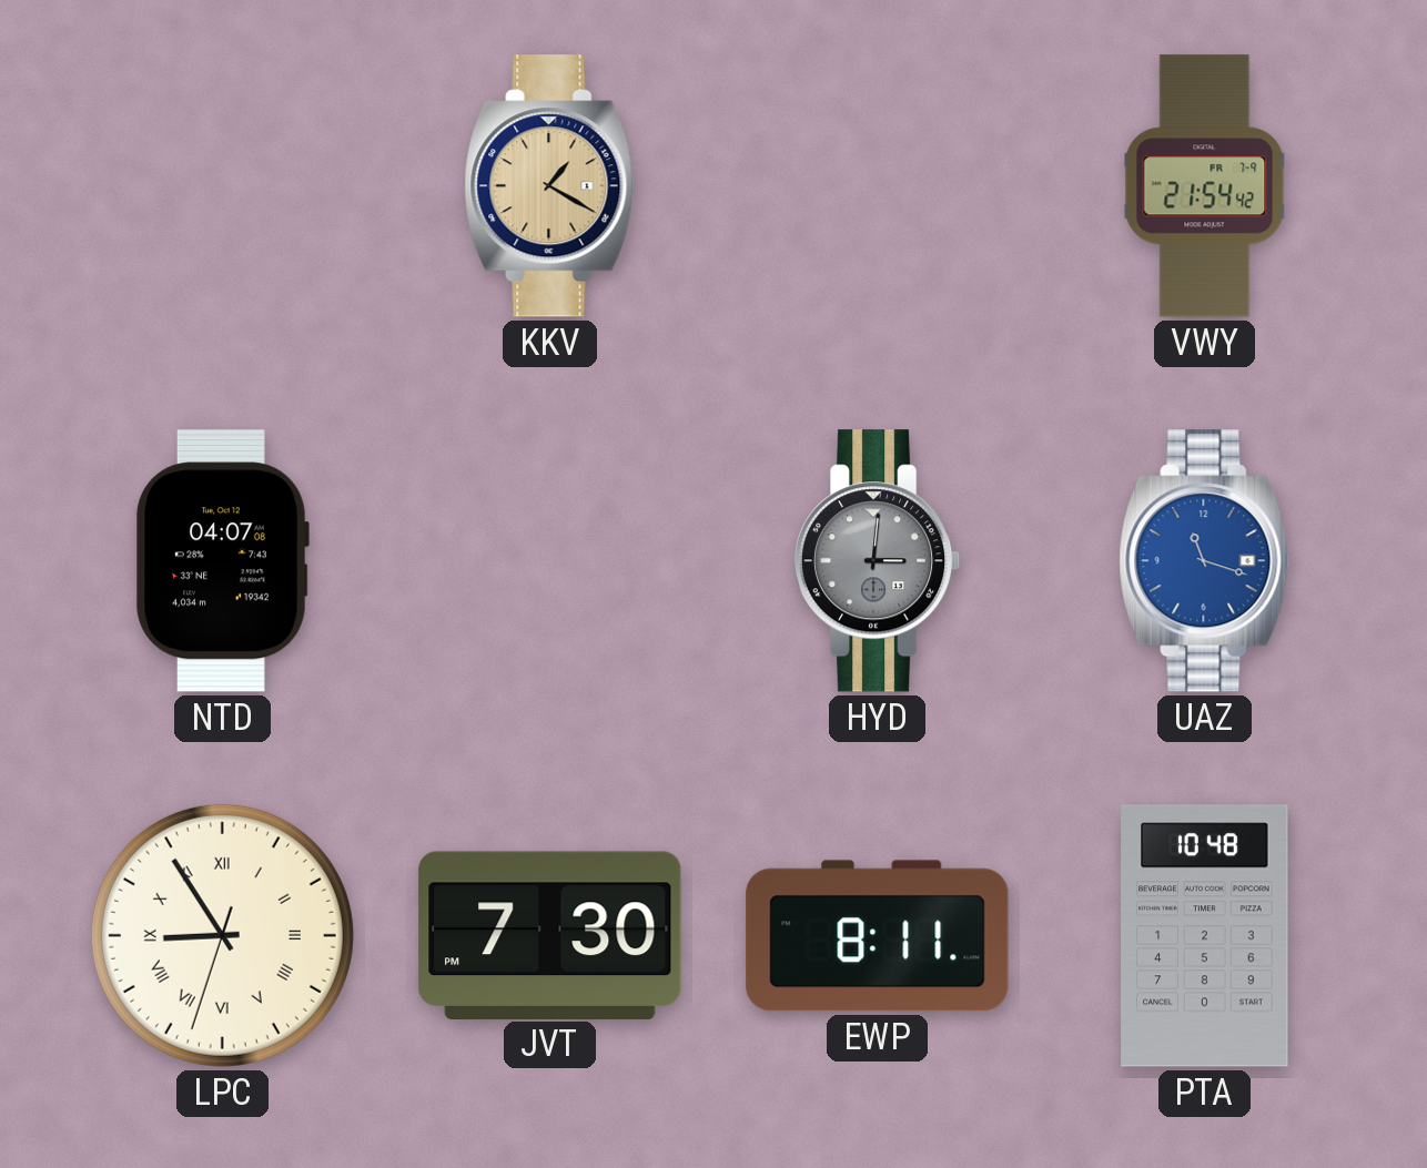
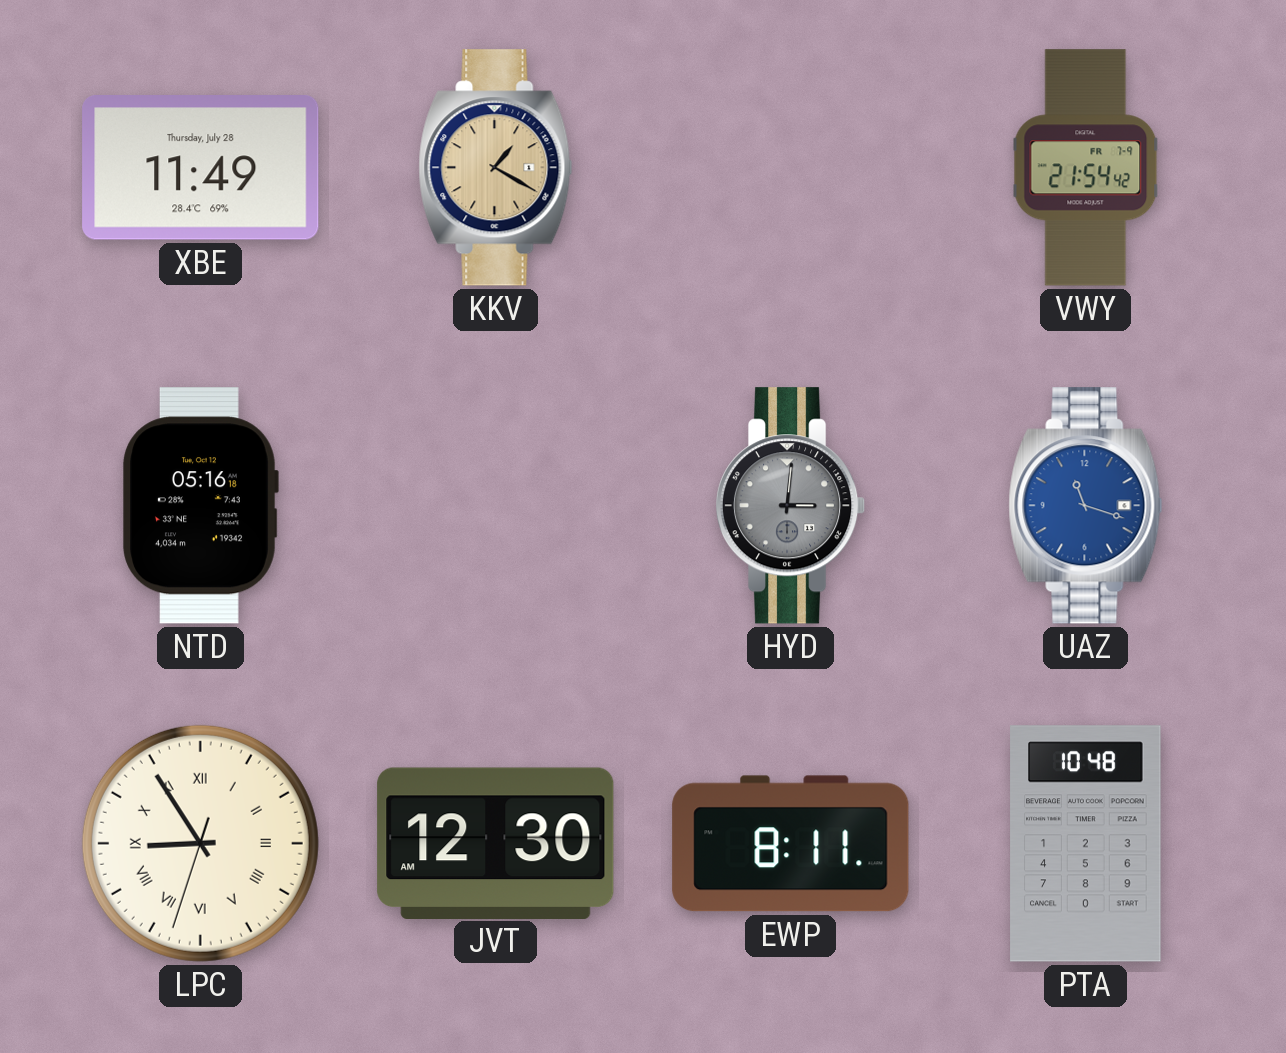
XBE: none -> 11:49
NTD: 04:07 -> 05:16
JVT: 7:30 -> 12:30
